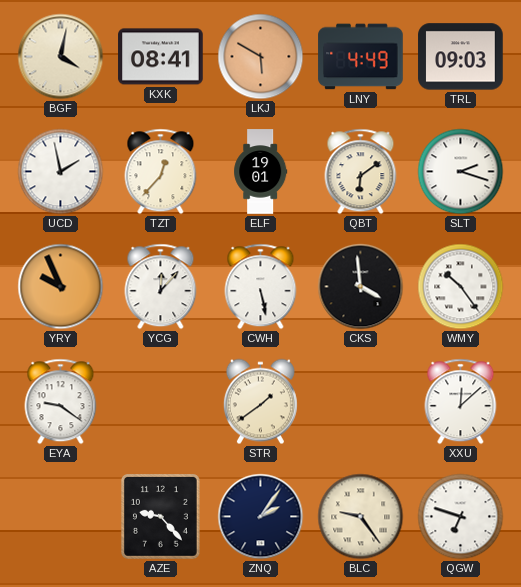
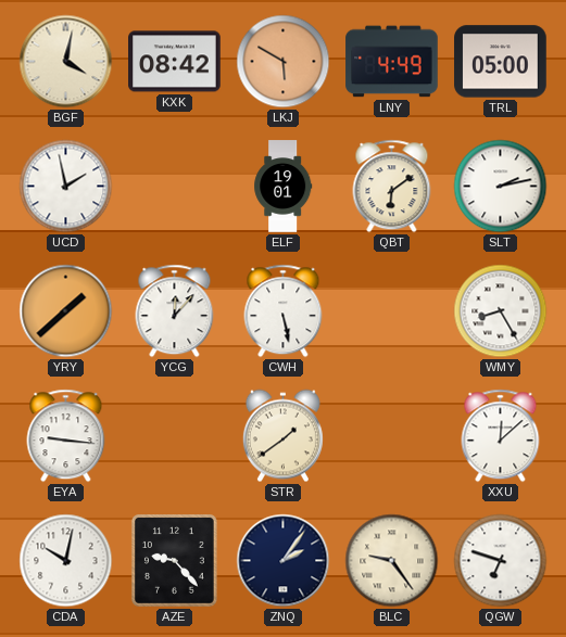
KXK: 08:41 -> 08:42
TRL: 09:03 -> 05:00
TZT: 12:37 -> none
SLT: 2:18 -> 2:13
YRY: 9:56 -> 1:38
CKS: 3:59 -> none
WMY: 10:24 -> 8:25
EYA: 9:21 -> 9:16
CDA: none -> 10:02
